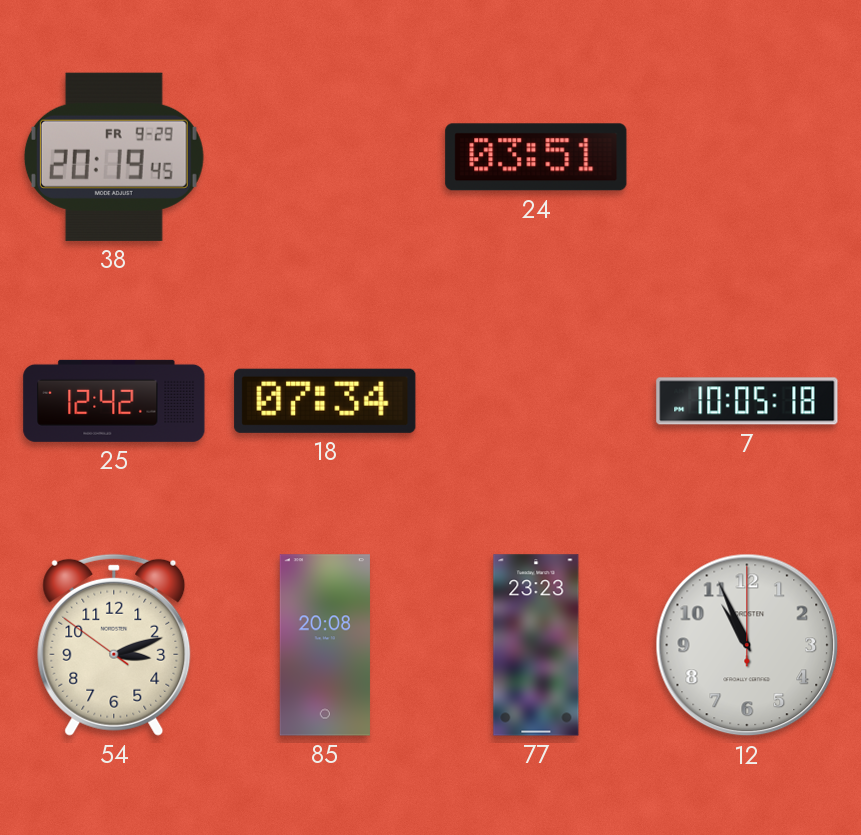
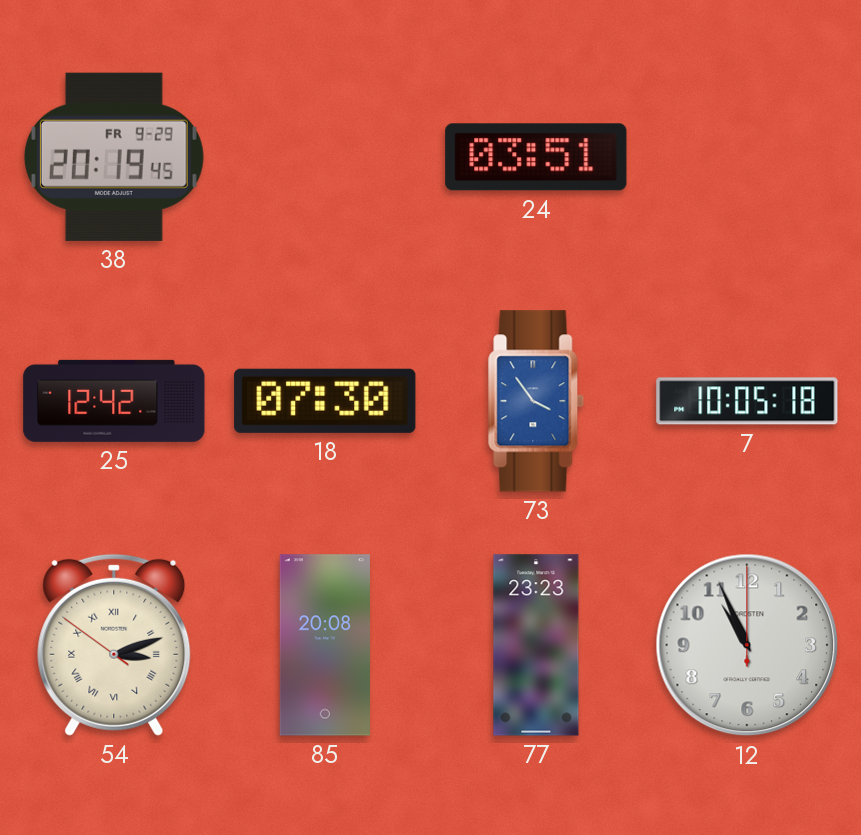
18: 07:34 -> 07:30
73: none -> 3:54
54 numerals: Arabic -> Roman
